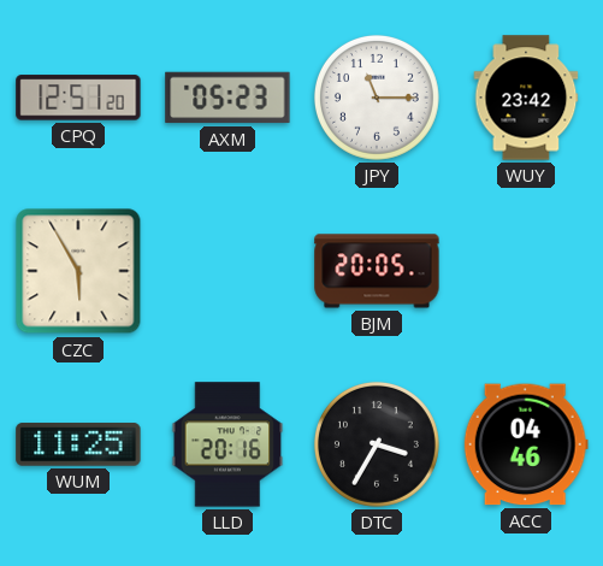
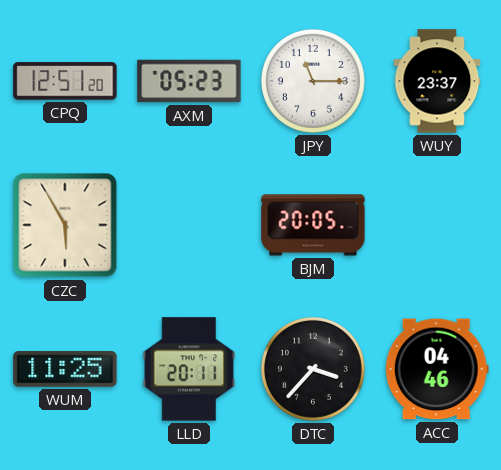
WUY: 23:42 -> 23:37
LLD: 20:16 -> 20:11
DTC: 3:35 -> 3:37
